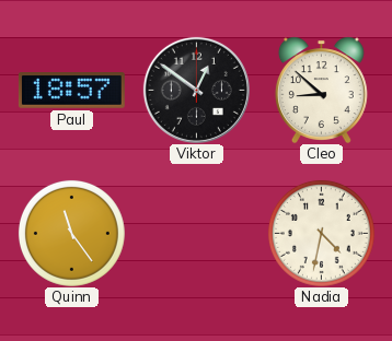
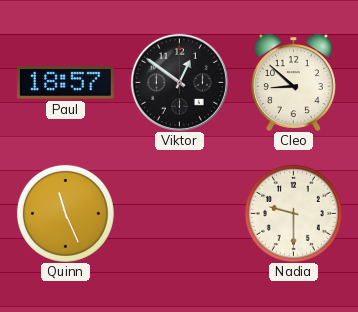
Quinn: 11:24 -> 11:26
Nadia: 4:32 -> 9:30
